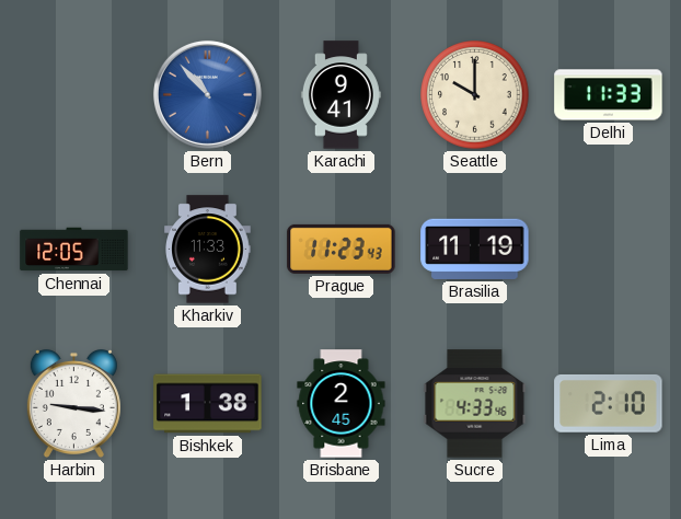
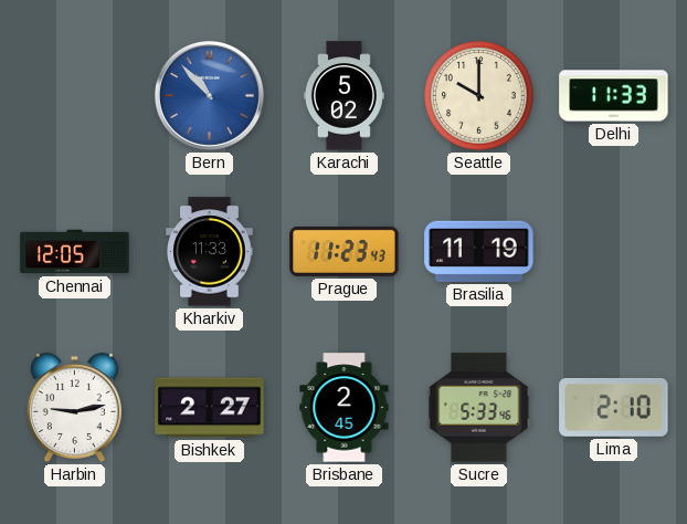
Karachi: 9:41 -> 5:02
Harbin: 9:16 -> 9:13
Bishkek: 1:38 -> 2:27
Sucre: 4:33 -> 5:33
